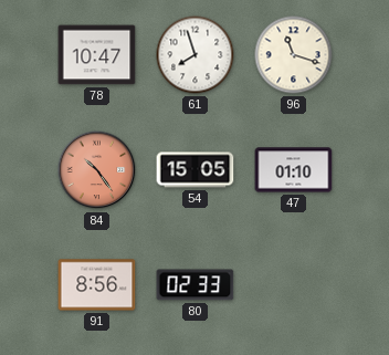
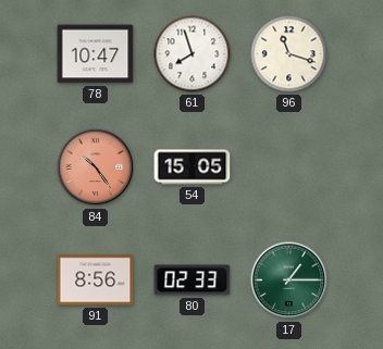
47: 01:10 -> none
17: none -> 1:15
